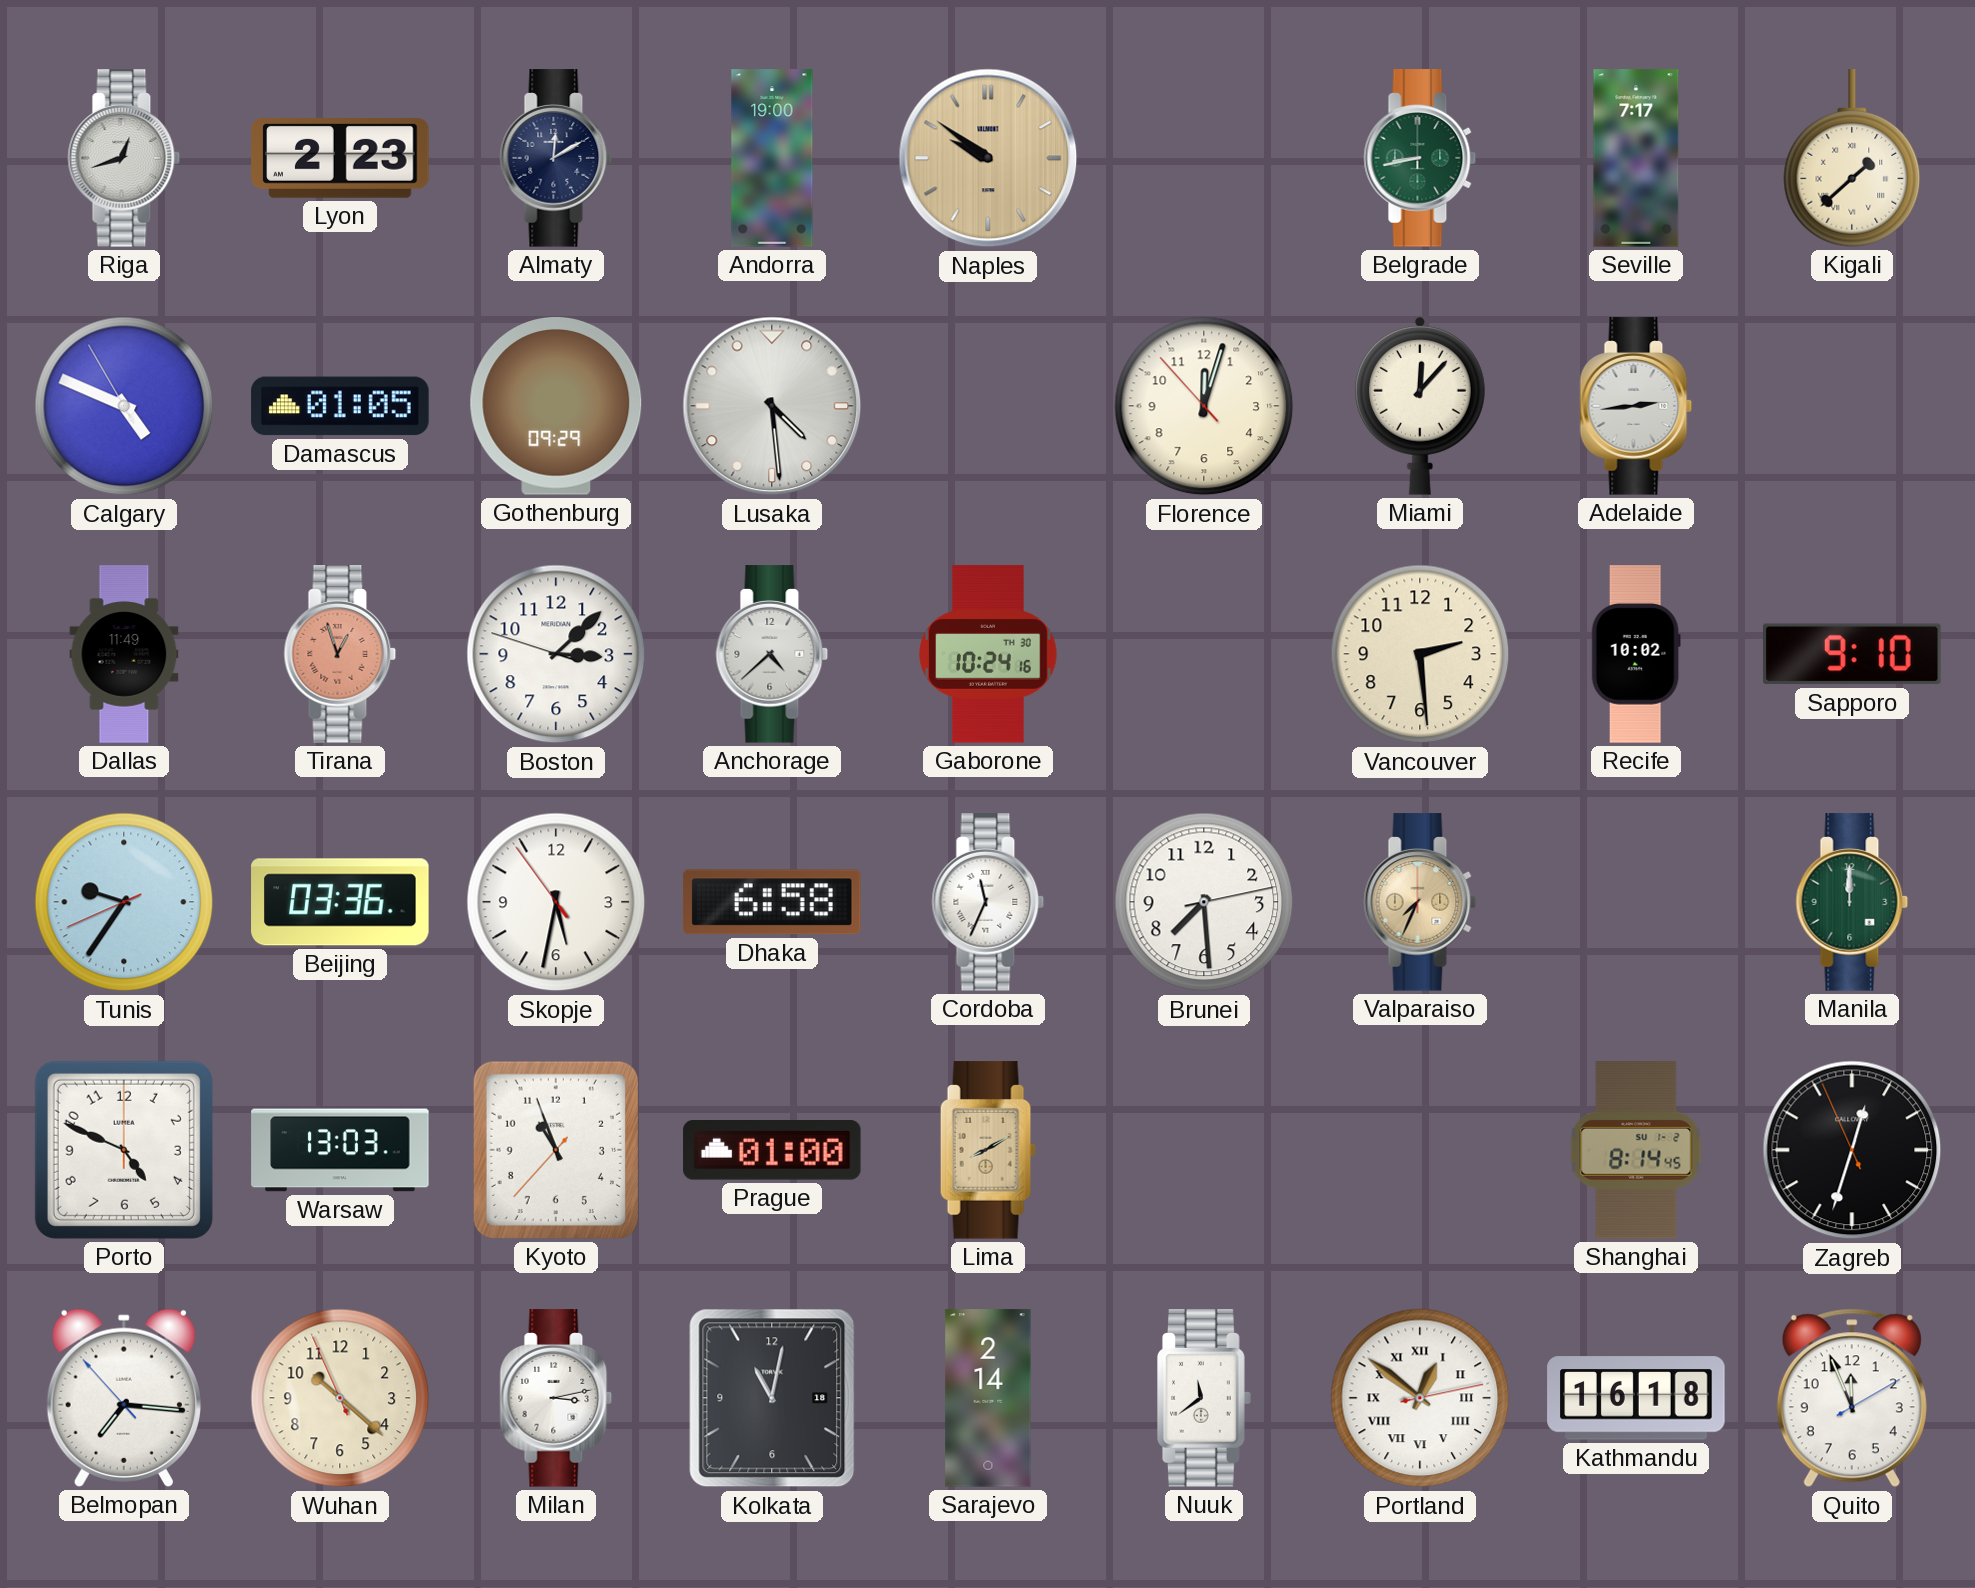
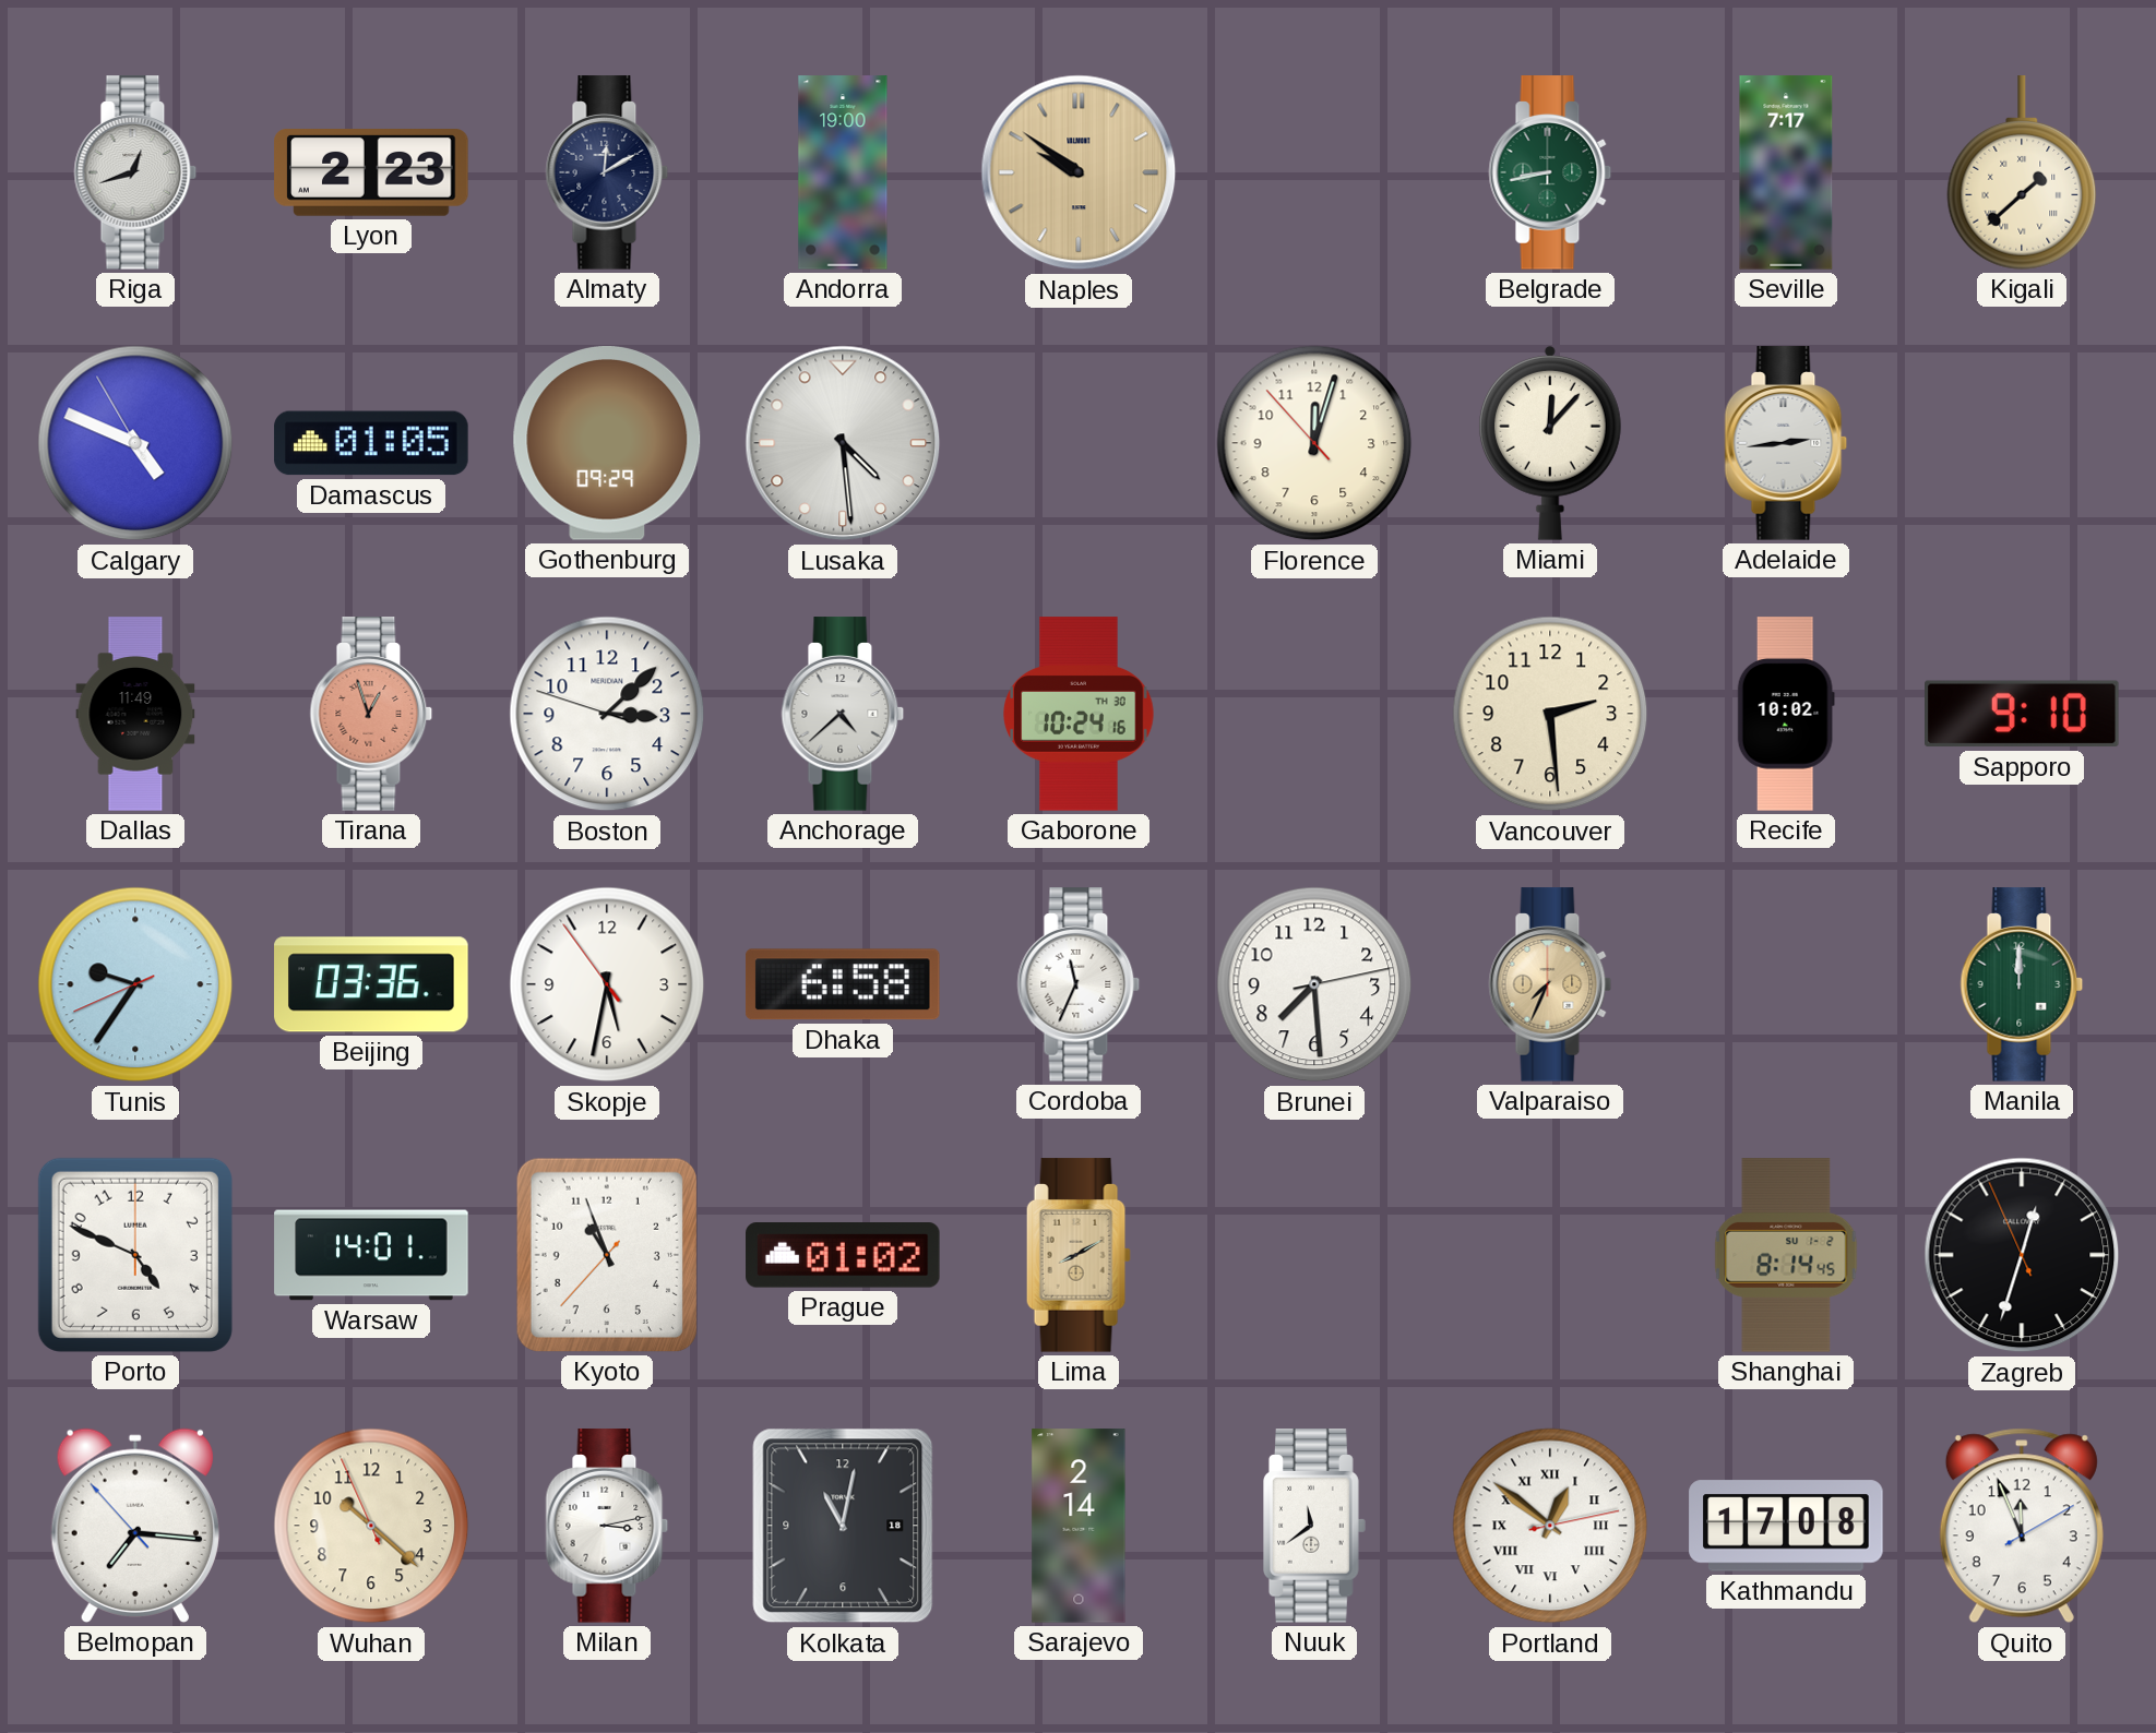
Warsaw: 13:03 -> 14:01
Prague: 01:00 -> 01:02
Kathmandu: 16:18 -> 17:08
